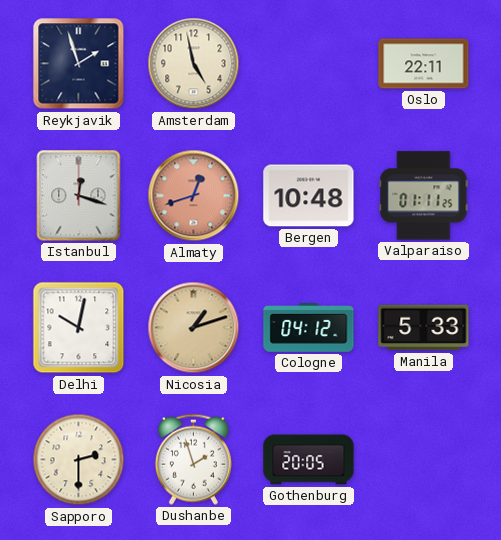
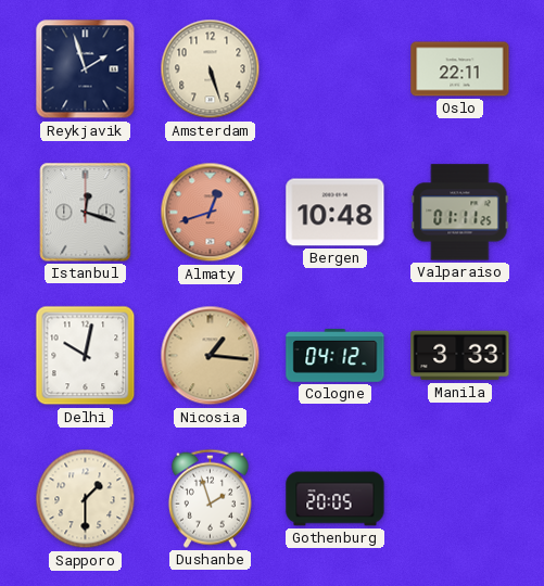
Amsterdam: 4:58 -> 5:27
Nicosia: 1:12 -> 1:16
Manila: 5:33 -> 3:33
Sapporo: 2:30 -> 1:30
